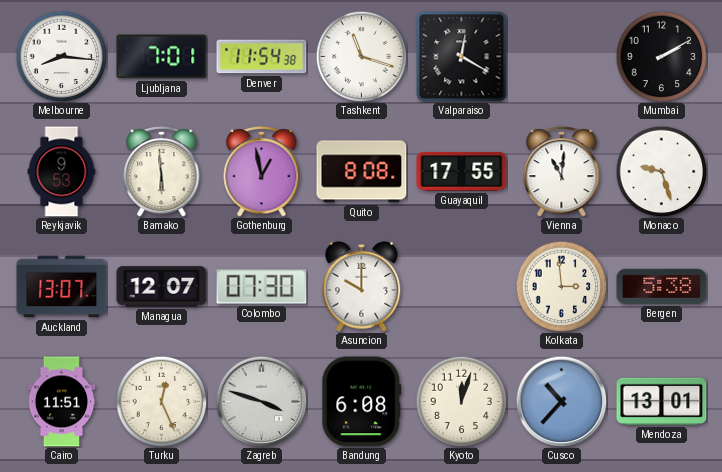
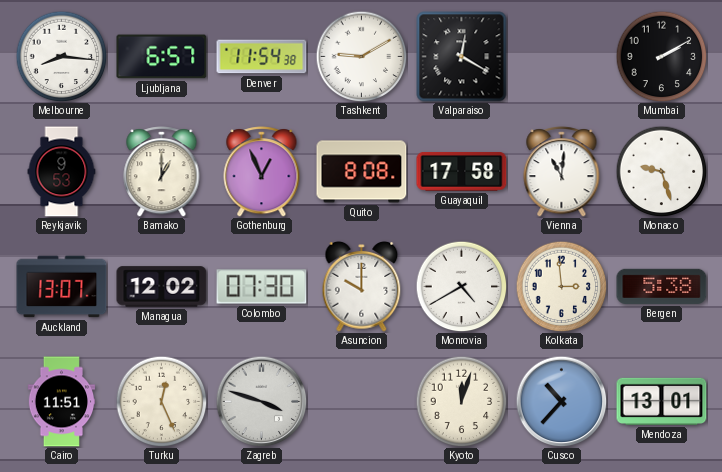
Ljubljana: 7:01 -> 6:57
Tashkent: 11:18 -> 9:10
Bamako: 5:59 -> 1:00
Gothenburg: 12:58 -> 12:56
Guayaquil: 17:55 -> 17:58
Managua: 12:07 -> 12:02
Monrovia: none -> 4:40
Bandung: 6:08 -> none
